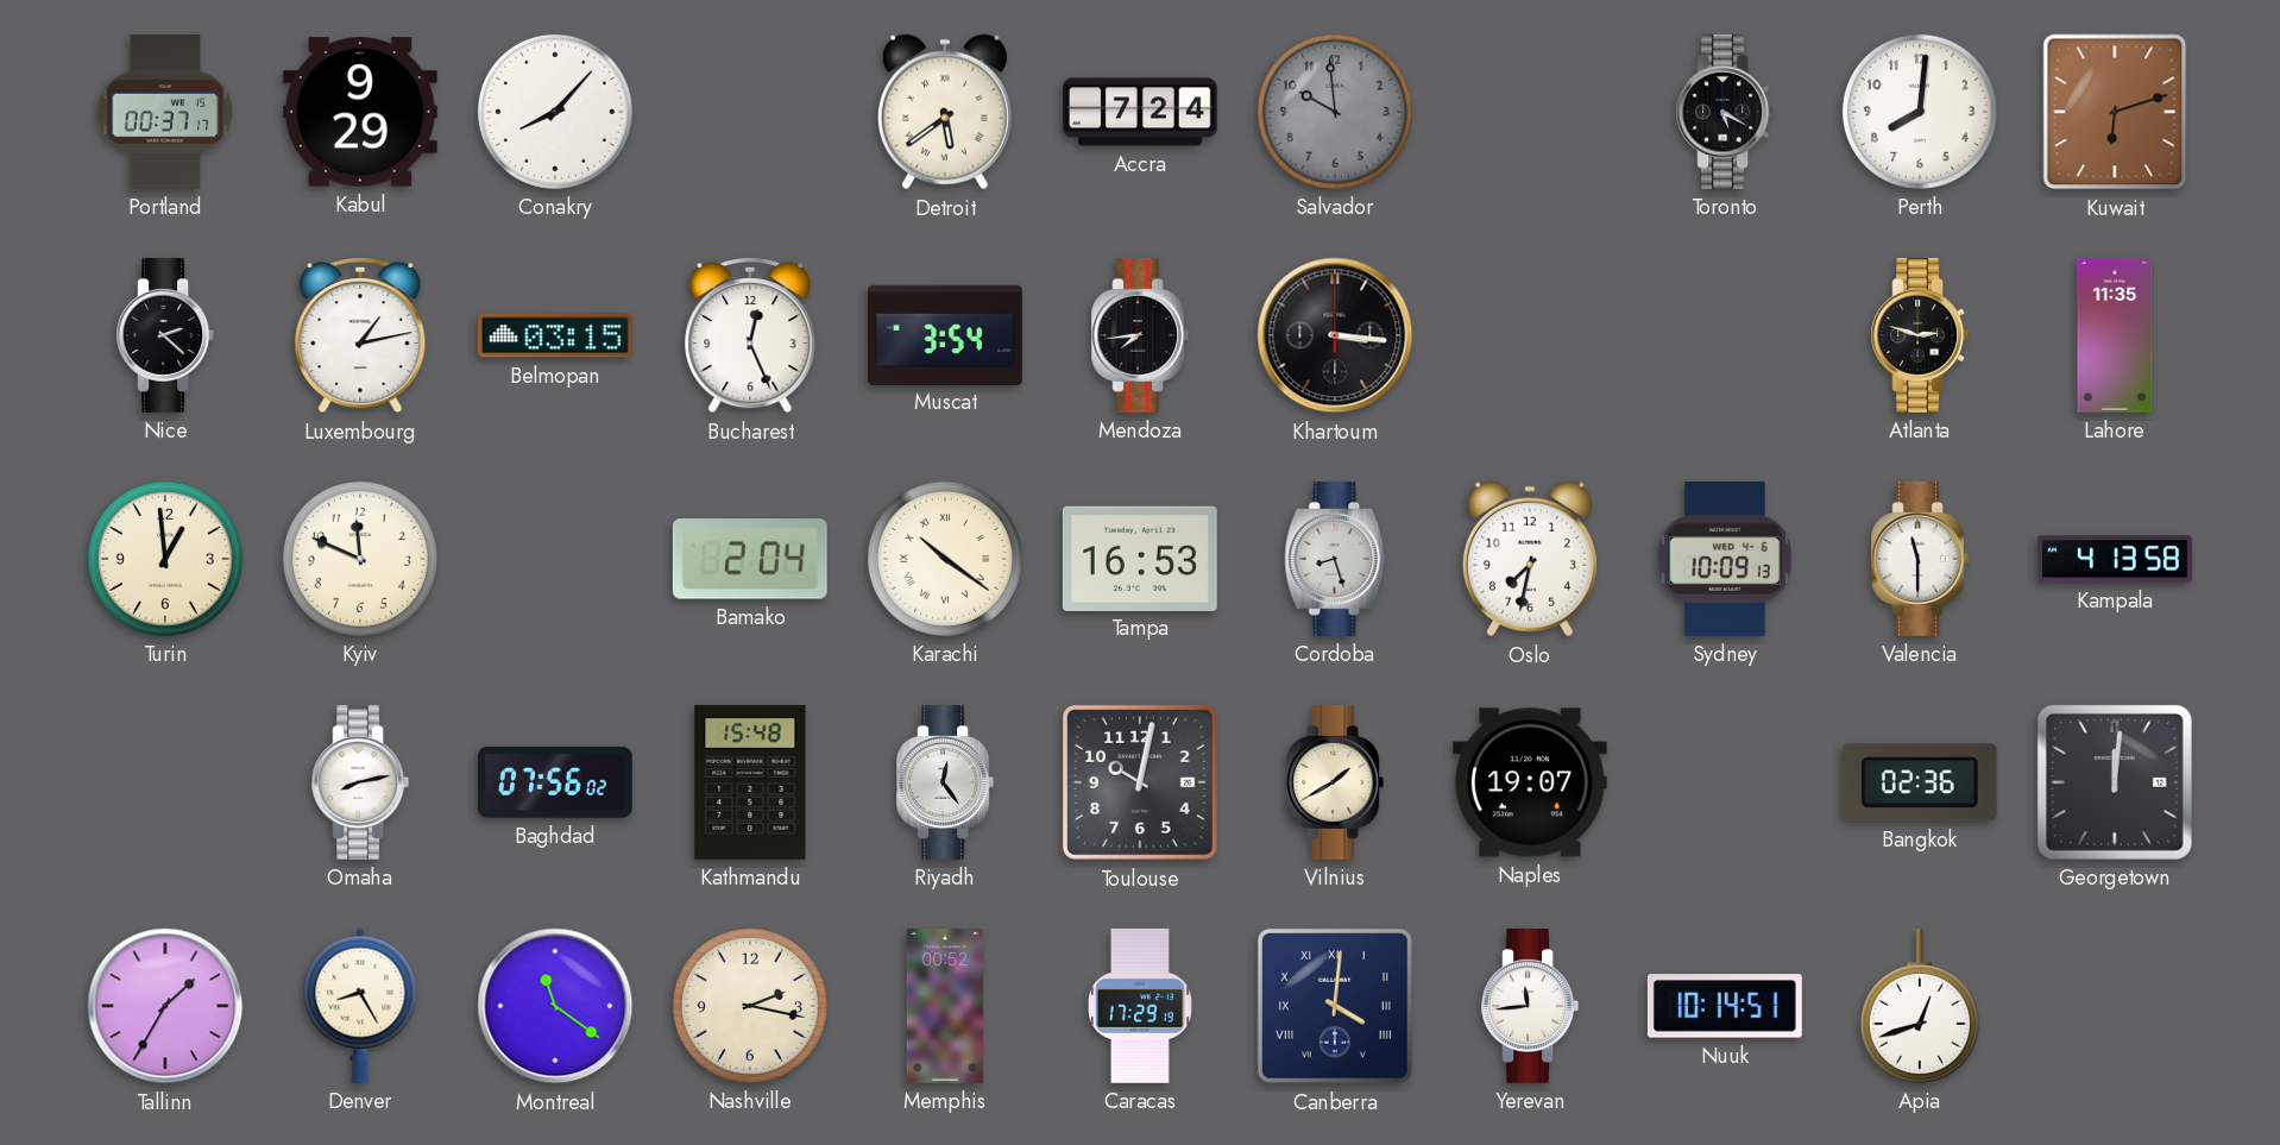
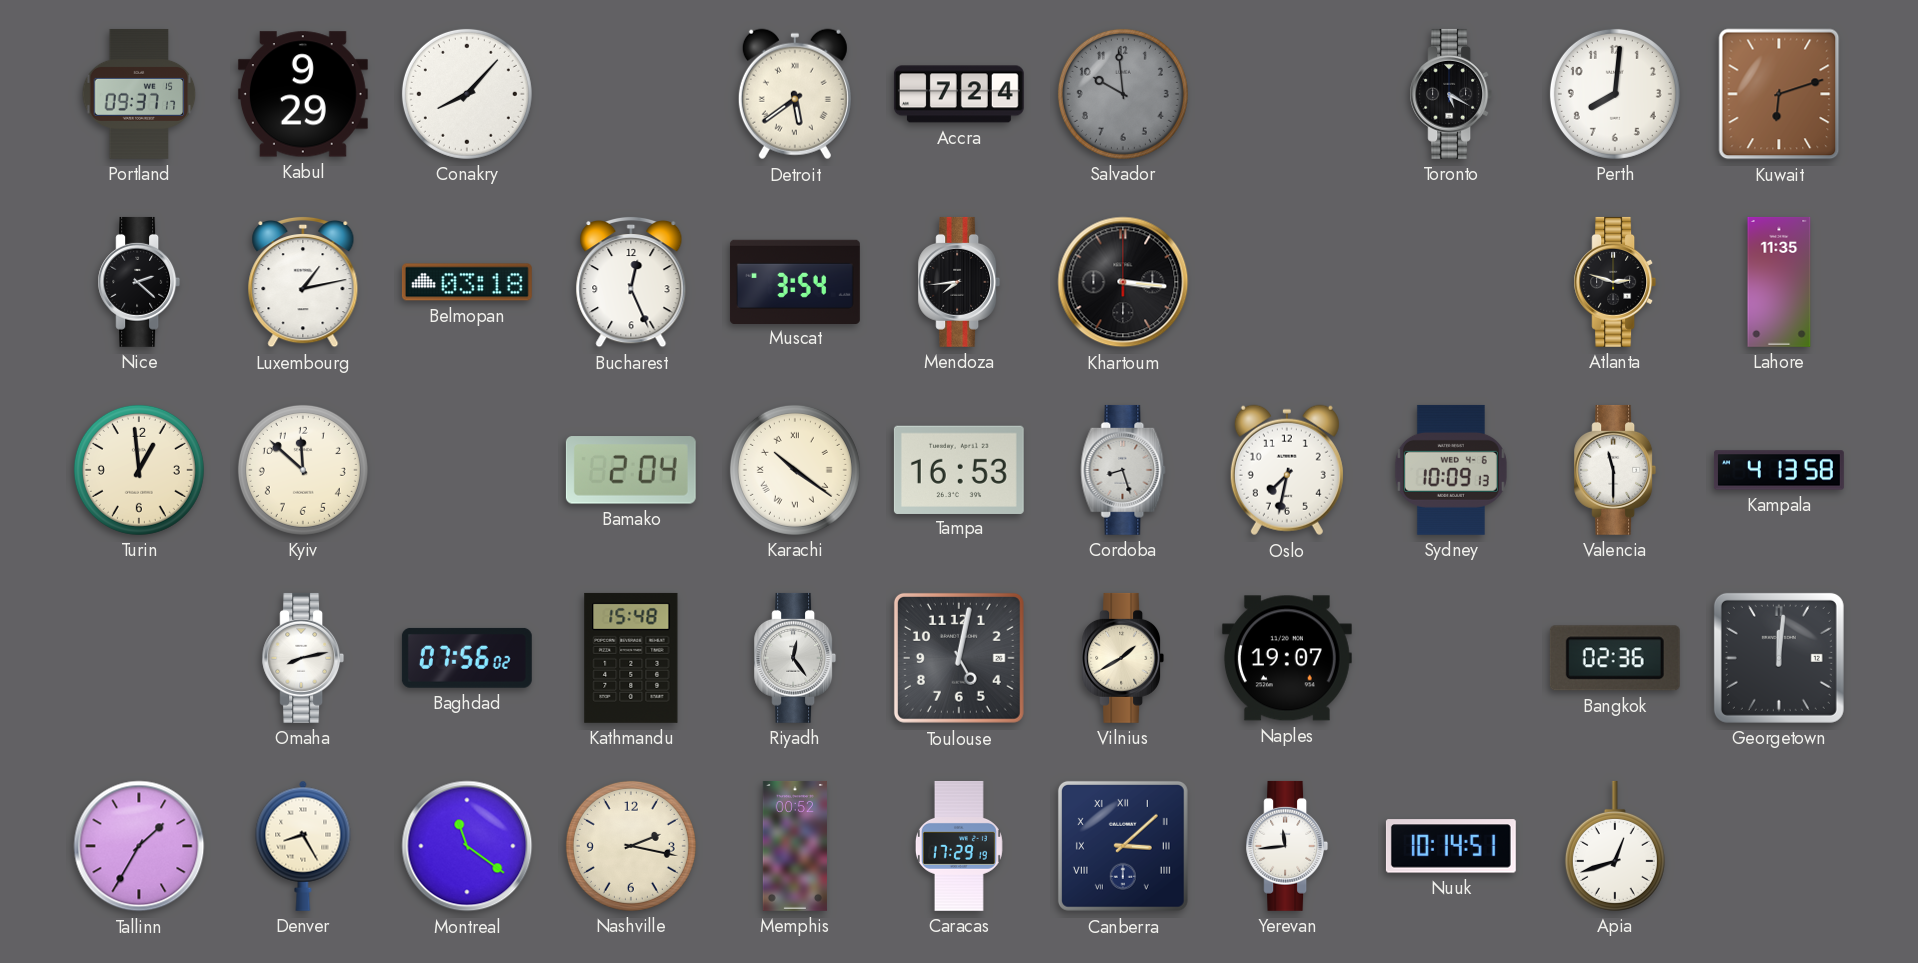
Portland: 00:37 -> 09:37
Belmopan: 03:15 -> 03:18
Kyiv: 11:49 -> 11:52
Toulouse: 10:02 -> 5:02
Canberra: 4:01 -> 3:08
